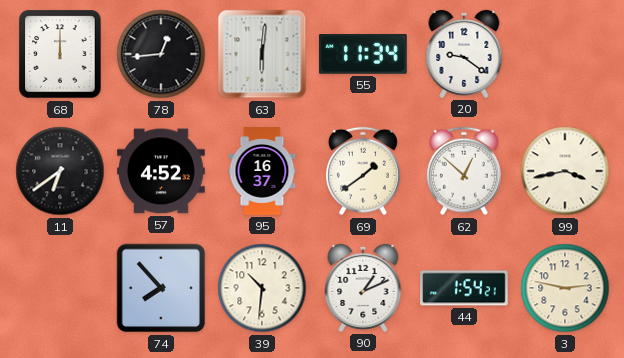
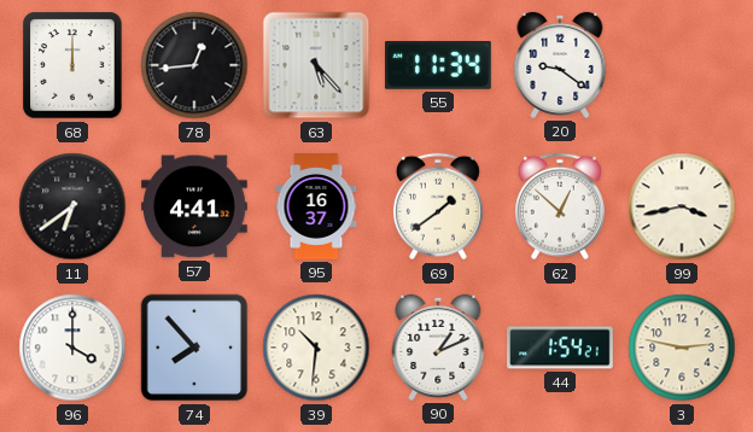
63: 6:01 -> 5:23
57: 4:52 -> 4:41
96: none -> 4:00
